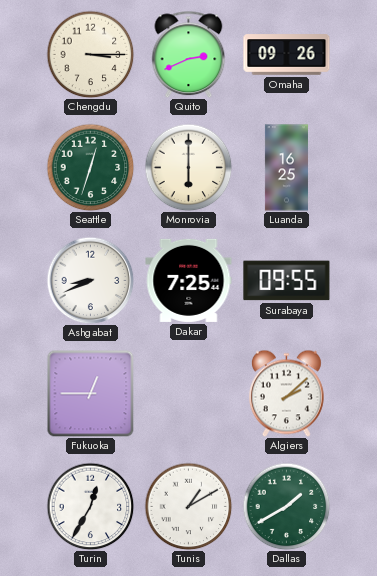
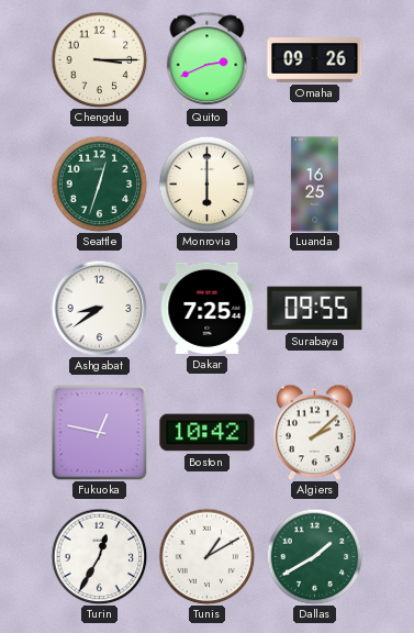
Ashgabat: 8:41 -> 8:39
Fukuoka: 12:45 -> 12:47
Boston: none -> 10:42
